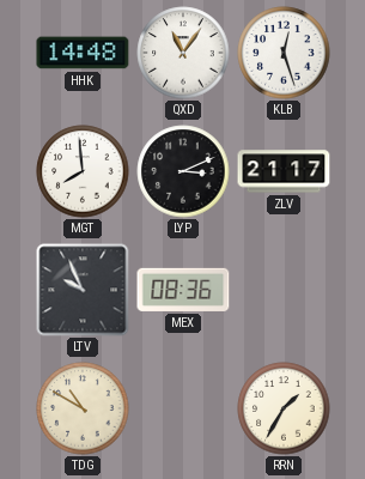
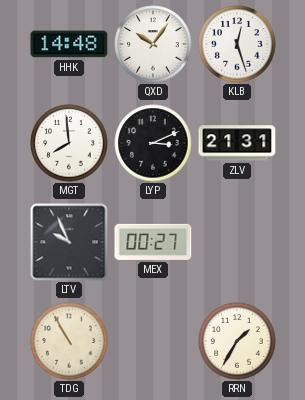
QXD: 11:06 -> 10:06
ZLV: 21:17 -> 21:31
MEX: 08:36 -> 00:27
TDG: 10:50 -> 10:55
